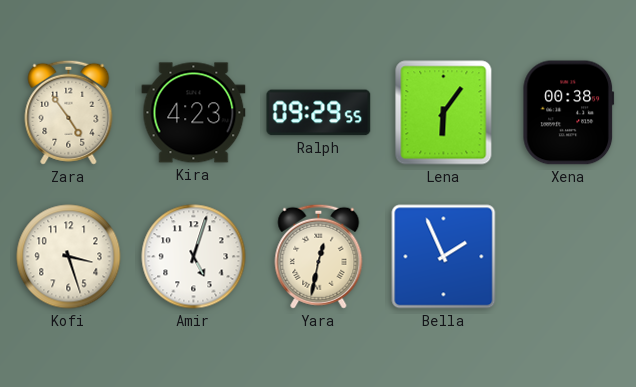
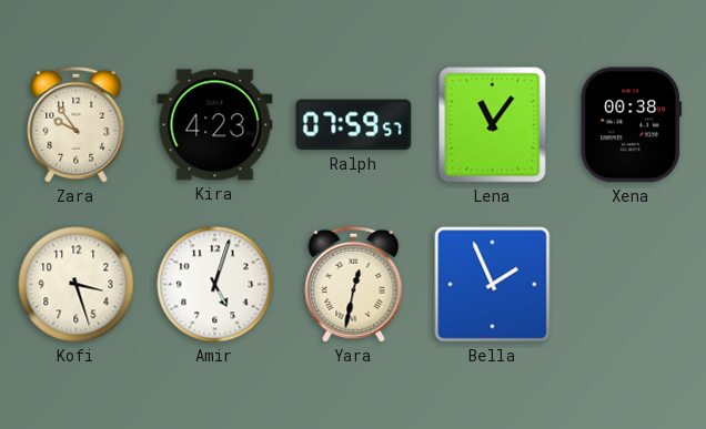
Zara: 4:54 -> 9:54
Ralph: 09:29 -> 07:59
Lena: 6:06 -> 11:06
